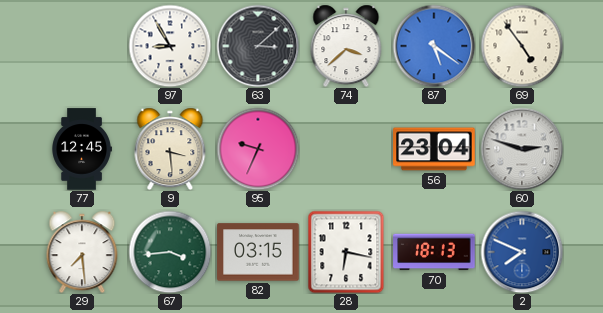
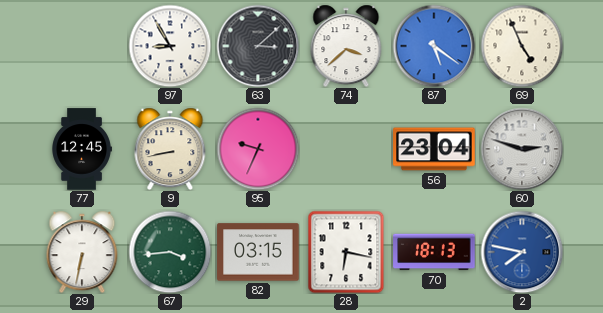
69: 4:54 -> 4:56
9: 3:29 -> 8:43
29: 7:29 -> 6:32
2: 7:49 -> 7:47
